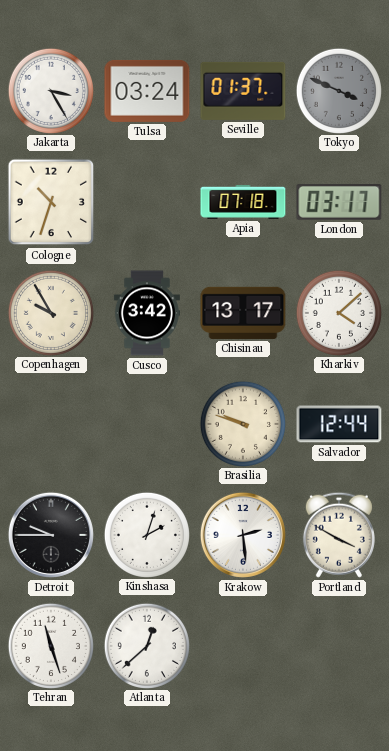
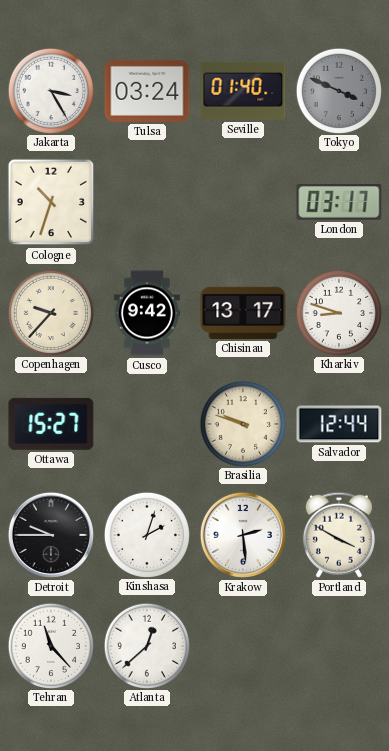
Seville: 01:37 -> 01:40
Apia: 07:18 -> none
Copenhagen: 9:55 -> 9:37
Cusco: 3:42 -> 9:42
Kharkiv: 4:08 -> 8:48
Ottawa: none -> 15:27
Tehran: 11:27 -> 11:23
